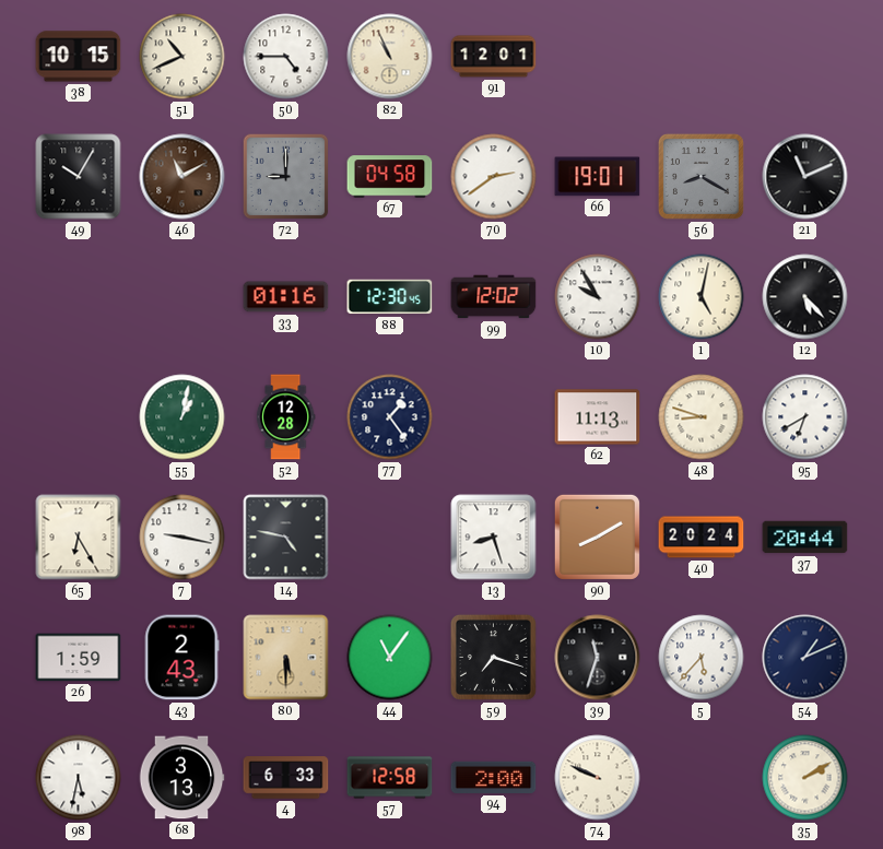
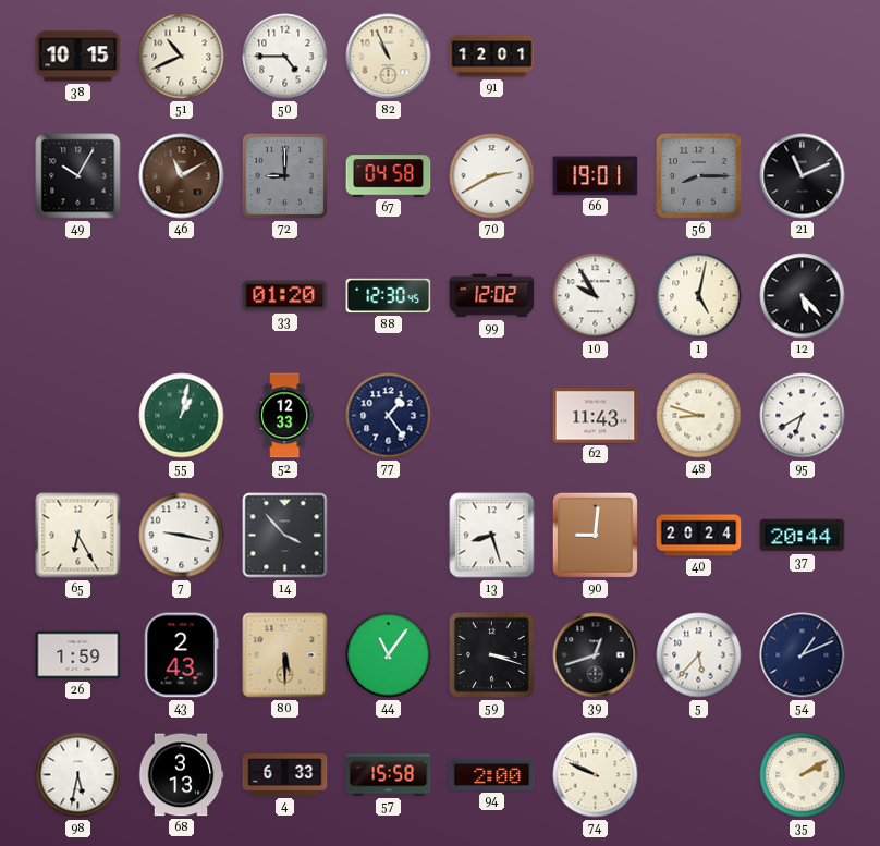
70: 2:39 -> 2:40
56: 8:20 -> 8:15
33: 01:16 -> 01:20
52: 12:28 -> 12:33
62: 11:13 -> 11:43
14: 4:47 -> 3:53
90: 8:10 -> 9:01
59: 7:18 -> 3:18
39: 11:33 -> 12:42
57: 12:58 -> 15:58
